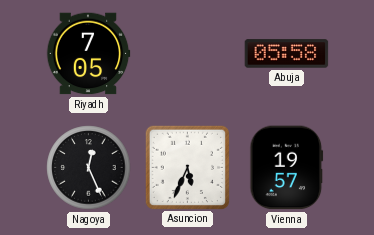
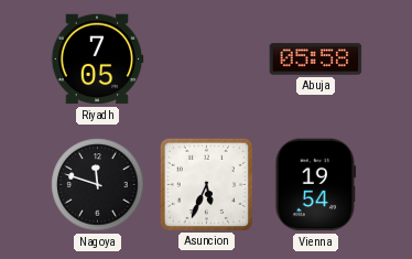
Nagoya: 12:26 -> 11:48
Vienna: 19:57 -> 19:54
